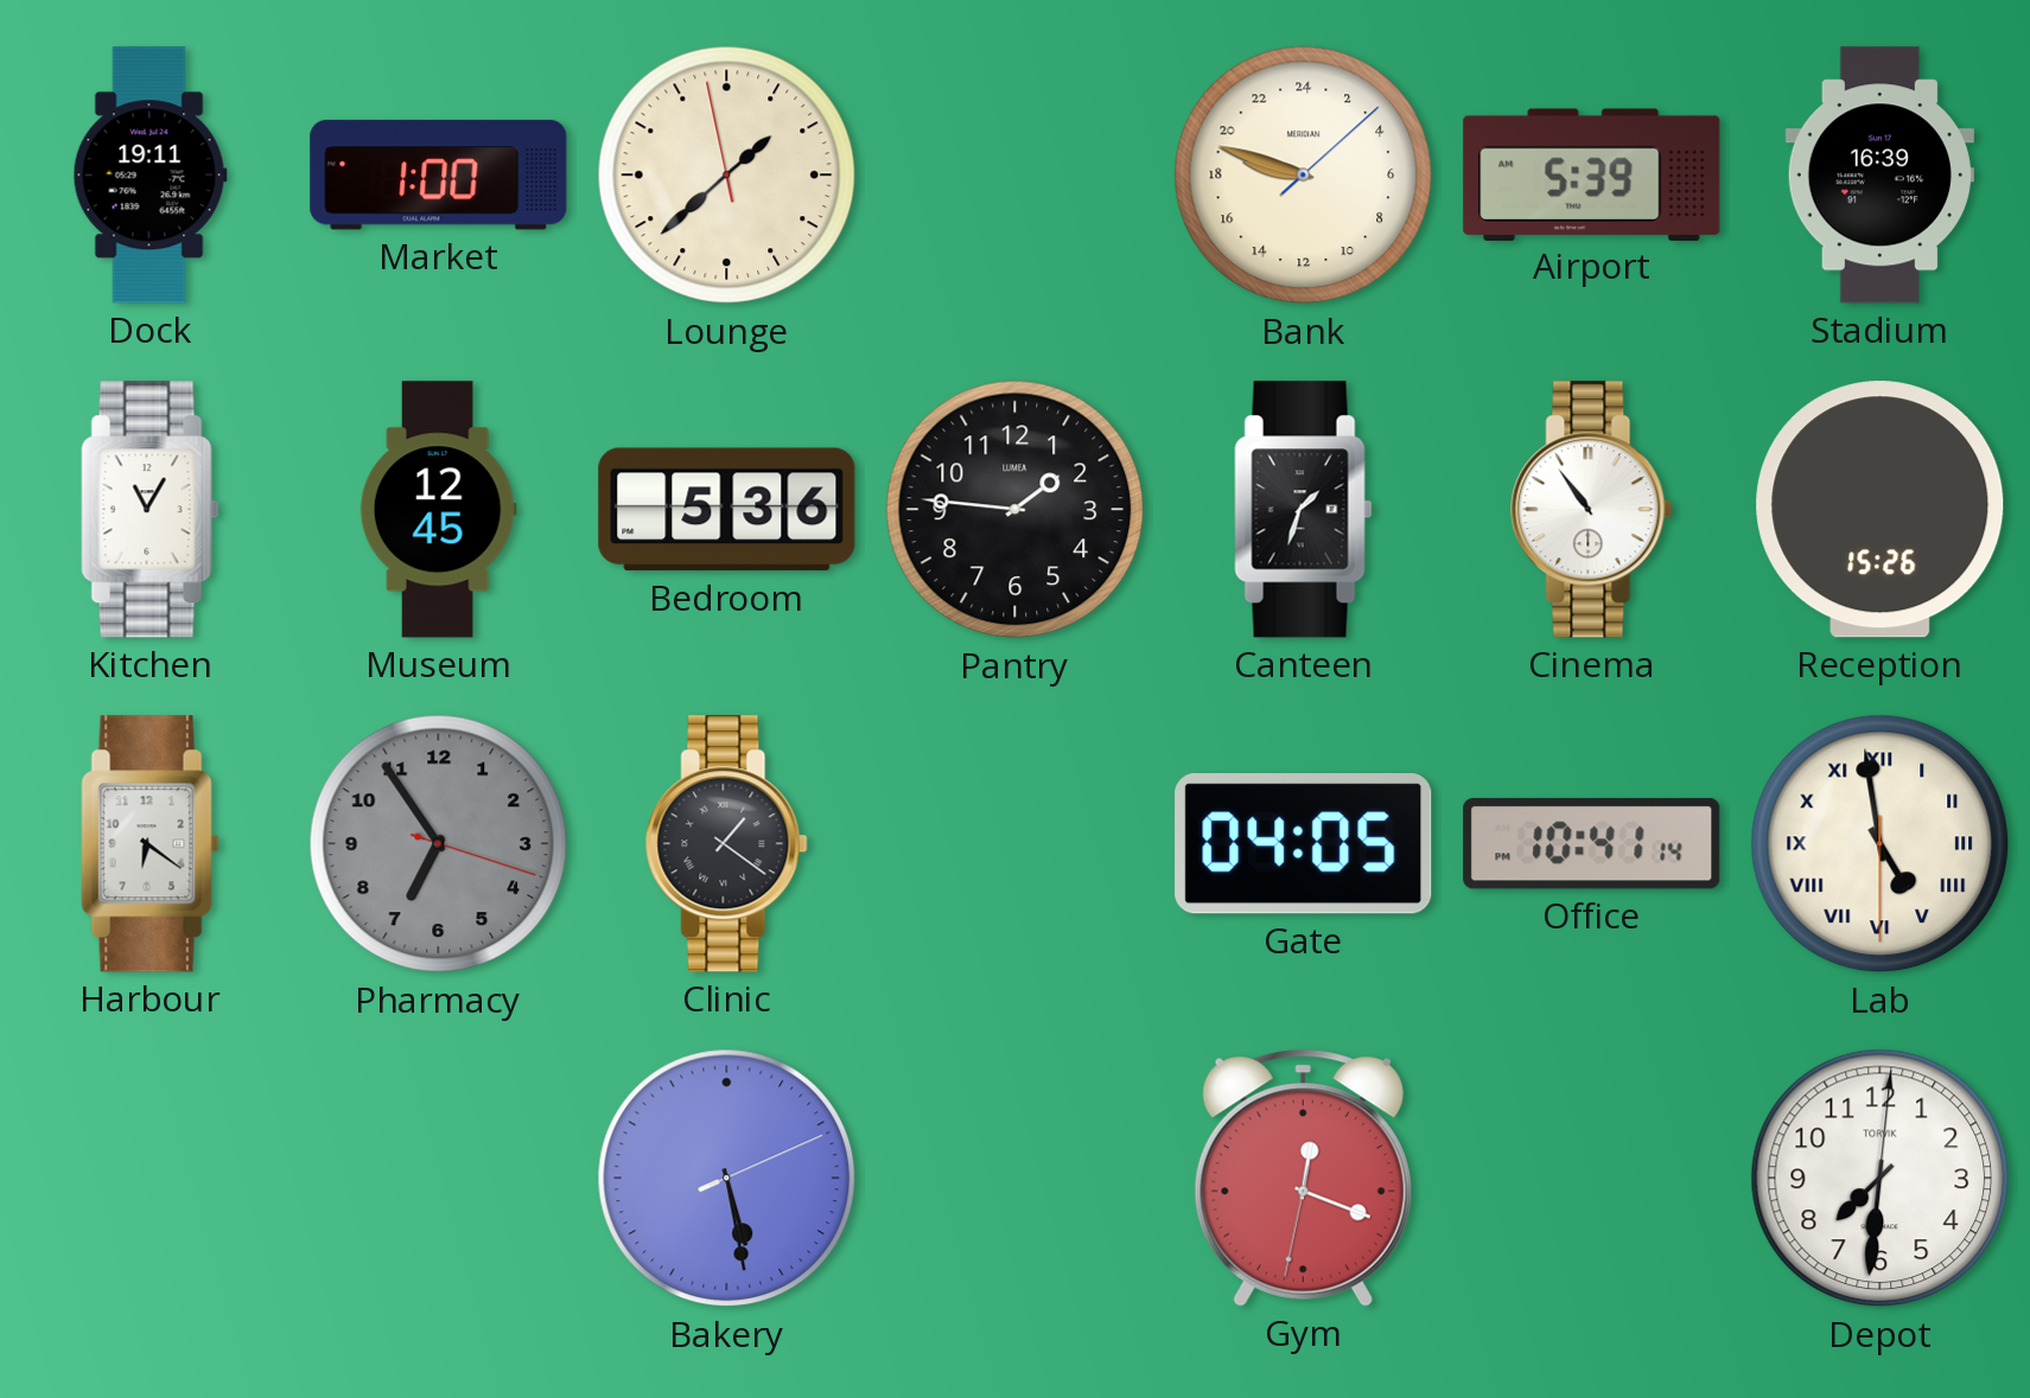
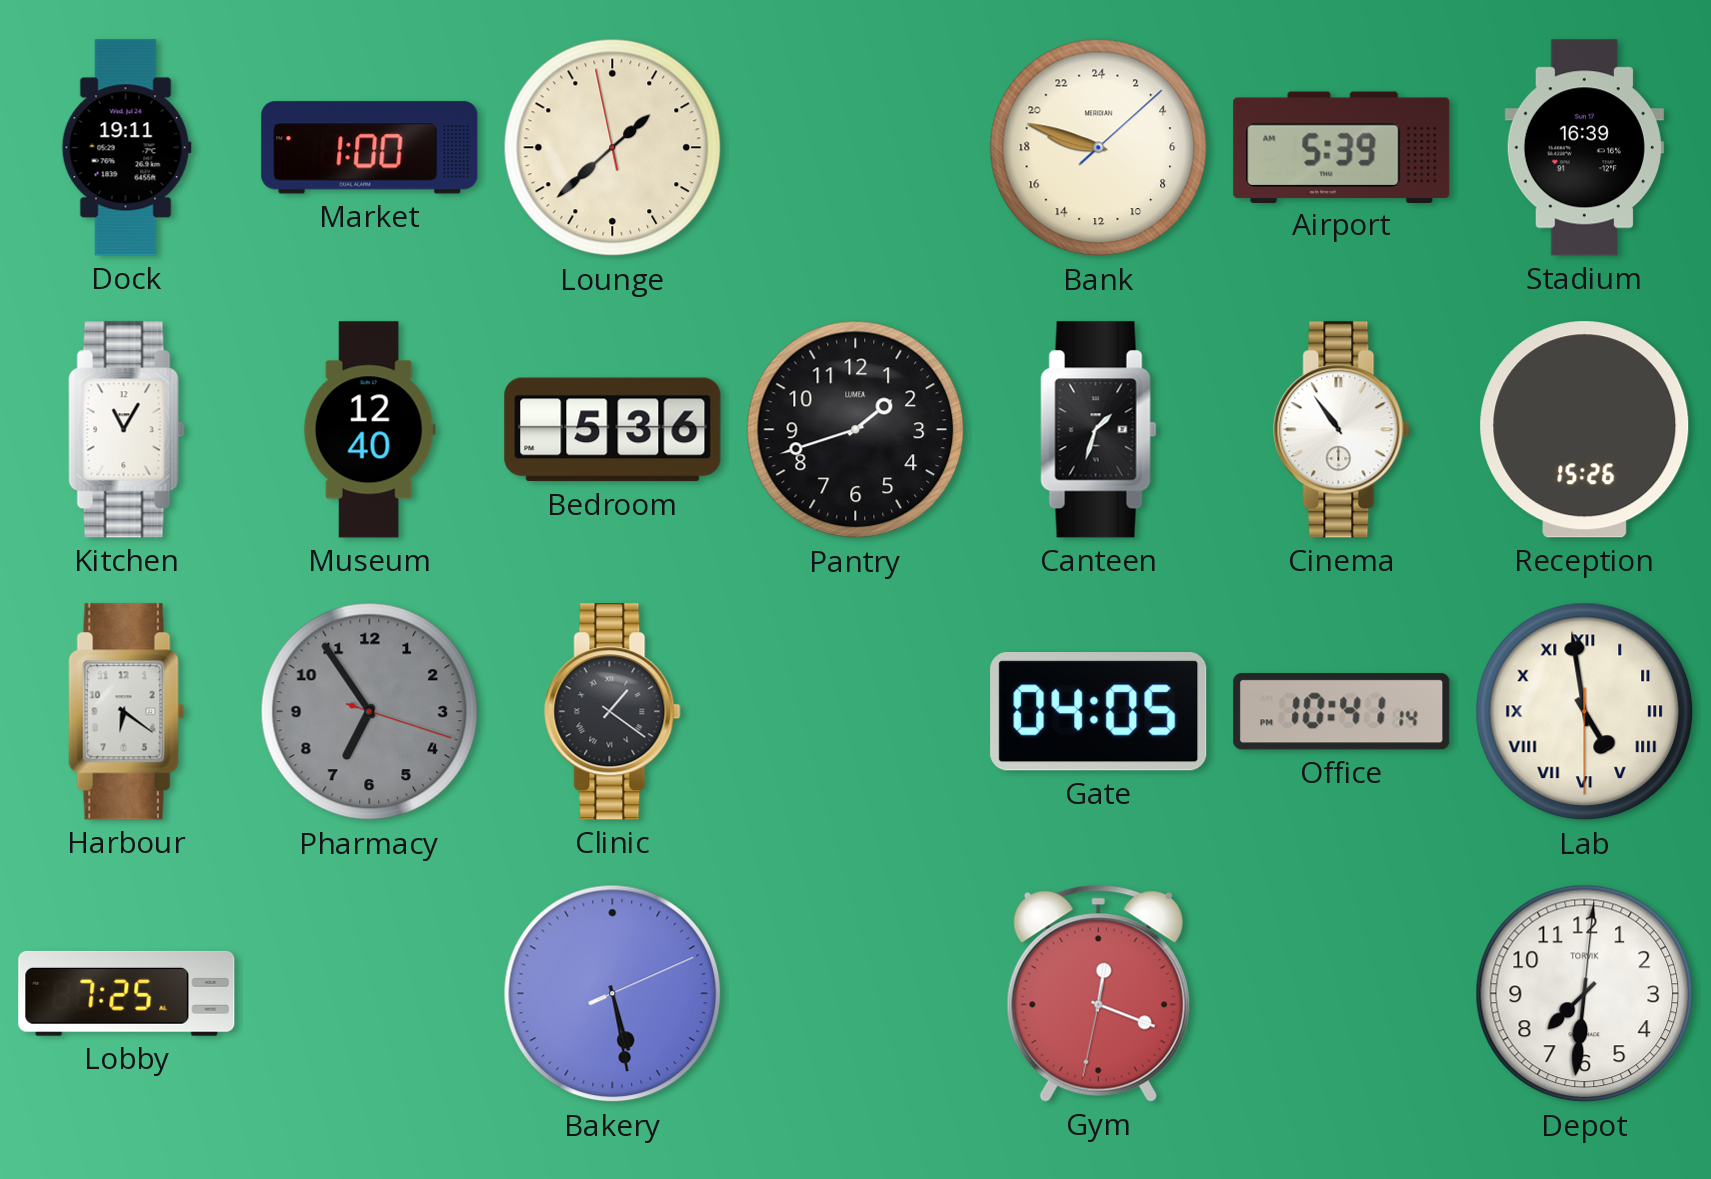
Museum: 12:45 -> 12:40
Pantry: 1:46 -> 1:42
Lobby: none -> 7:25
